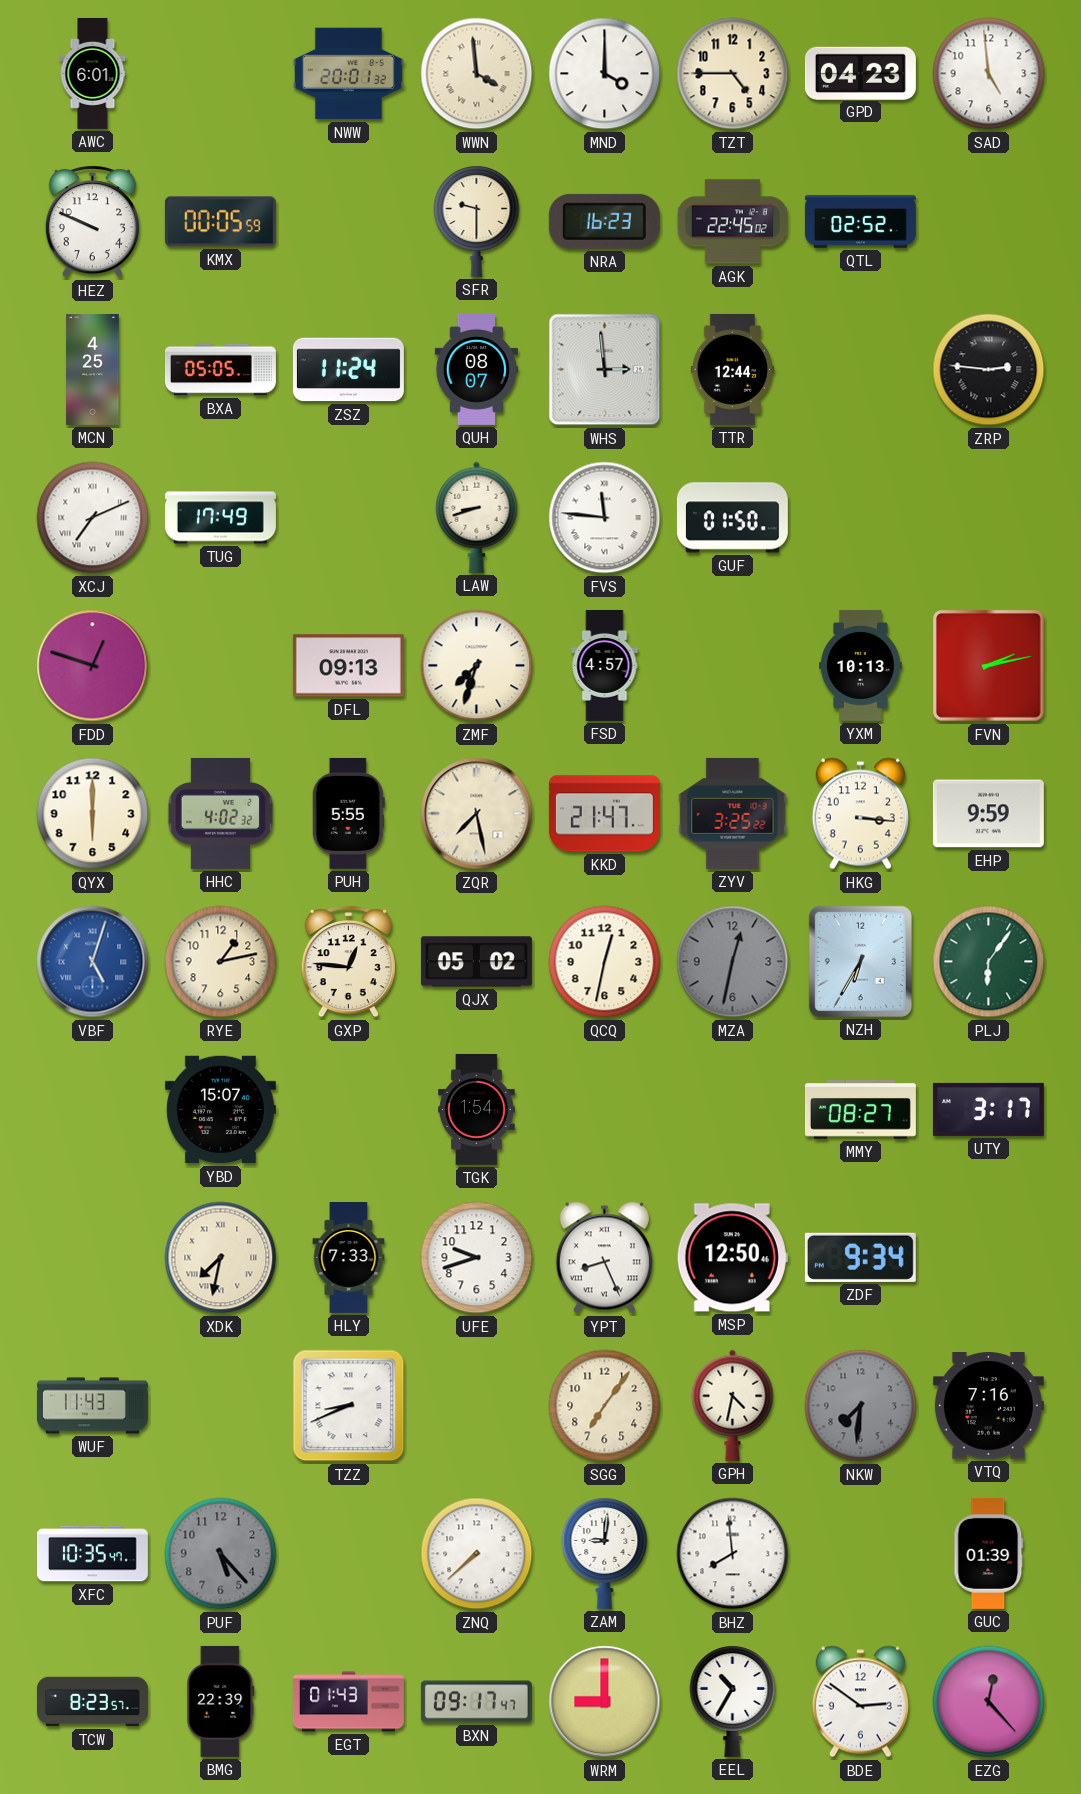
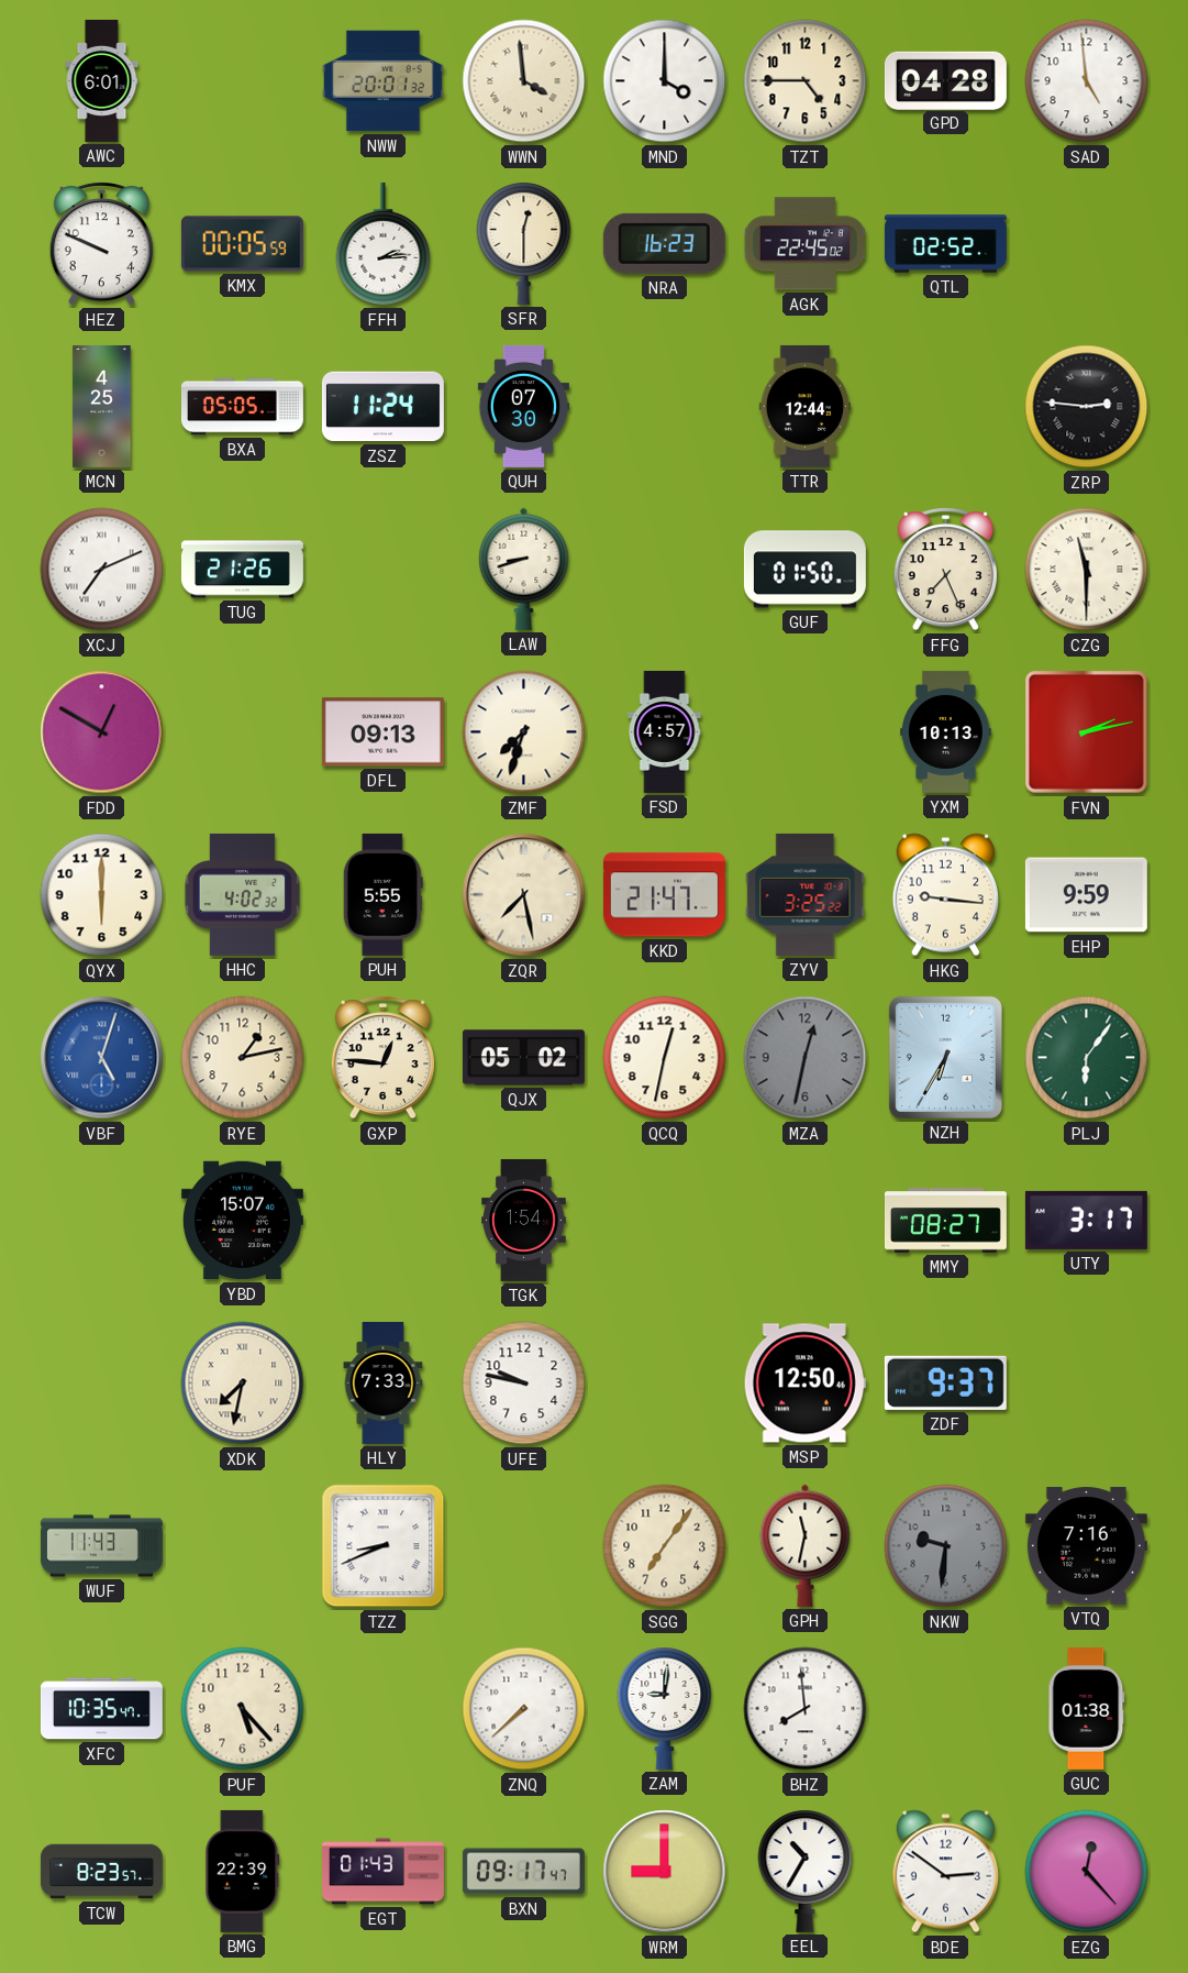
GPD: 04:23 -> 04:28
FFH: none -> 2:14
SFR: 9:30 -> 12:30
QUH: 08:07 -> 07:30
WHS: 2:59 -> none
TUG: 17:49 -> 21:26
FVS: 11:46 -> none
FFG: none -> 7:26
CZG: none -> 11:30
FDD: 12:48 -> 12:50
HKG: 3:16 -> 9:16
UFE: 9:42 -> 9:47
YPT: 8:26 -> none
ZDF: 9:34 -> 9:37
GPH: 4:32 -> 11:32
NKW: 7:31 -> 9:31
PUF dial: grey -> cream
GUC: 01:39 -> 01:38
